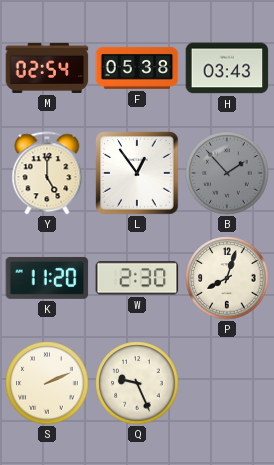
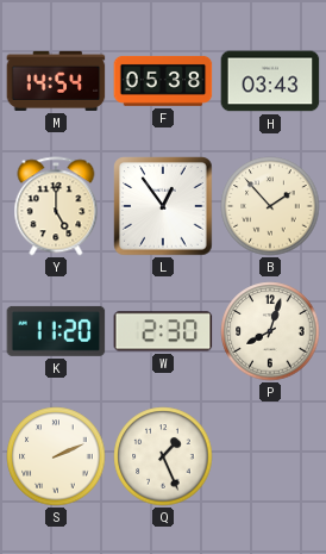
M: 02:54 -> 14:54
B dial: grey -> cream
Q: 9:26 -> 1:26
